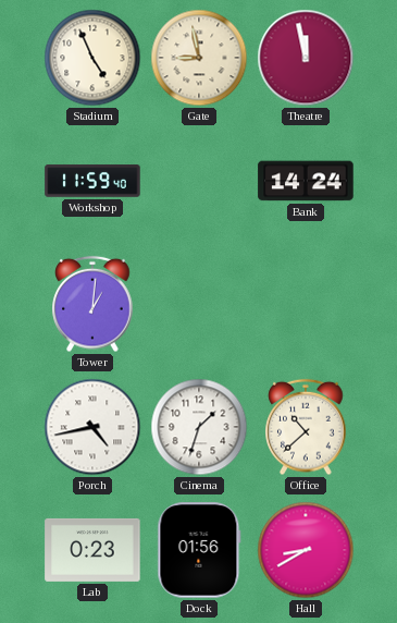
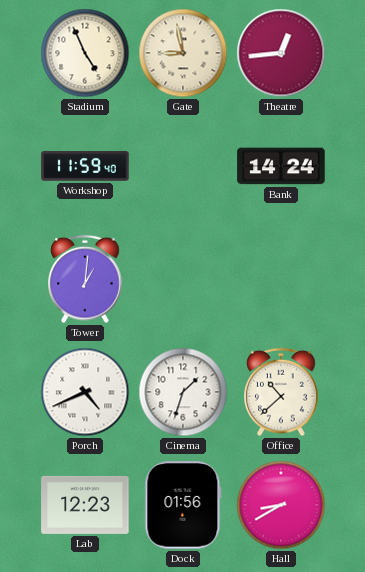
Theatre: 11:58 -> 12:44
Porch: 4:43 -> 4:41
Lab: 0:23 -> 12:23
